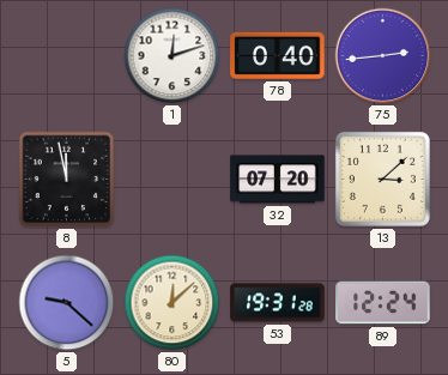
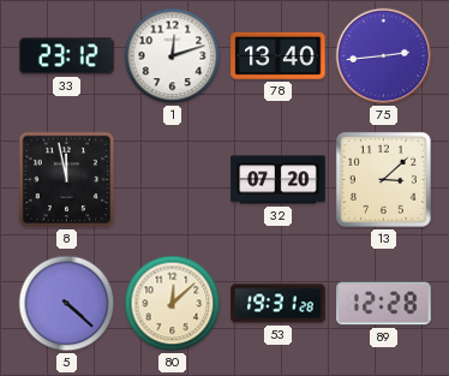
33: none -> 23:12
78: 0:40 -> 13:40
5: 9:22 -> 4:22
89: 12:24 -> 12:28
